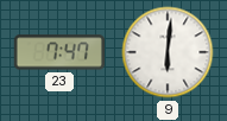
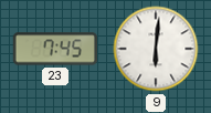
23: 7:47 -> 7:45
